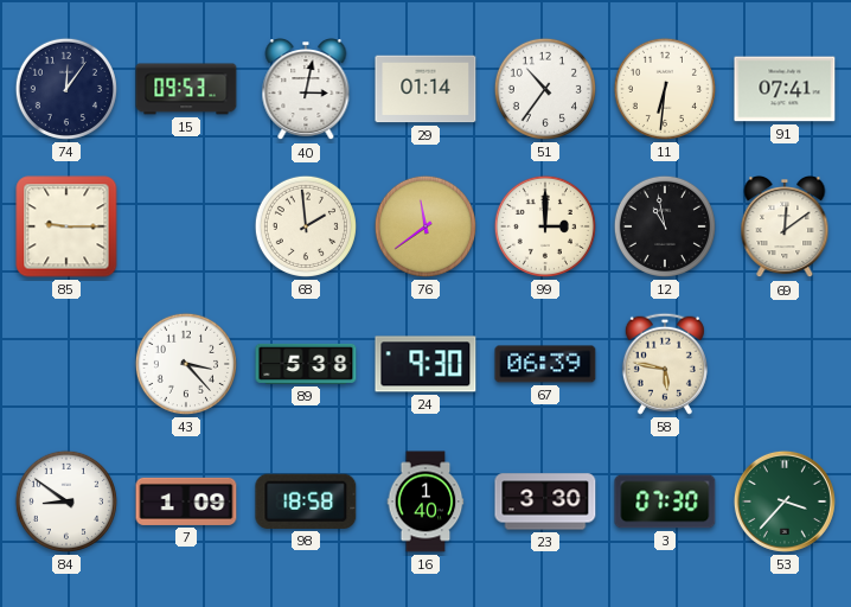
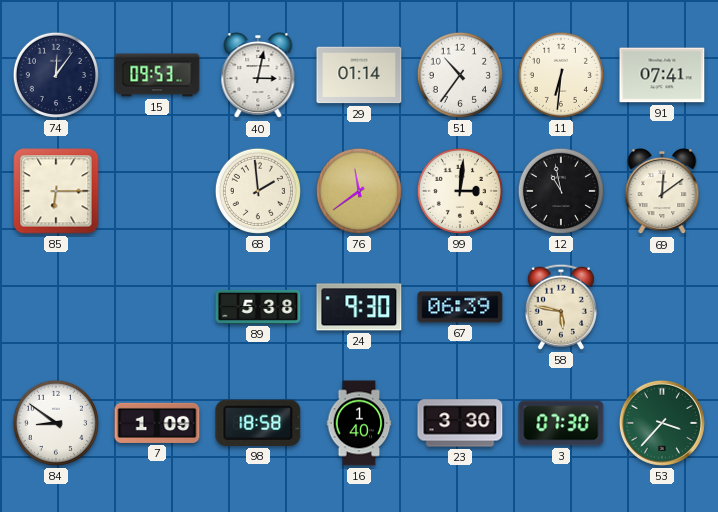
85: 9:15 -> 6:15
99: 3:00 -> 3:01
43: 3:23 -> none
